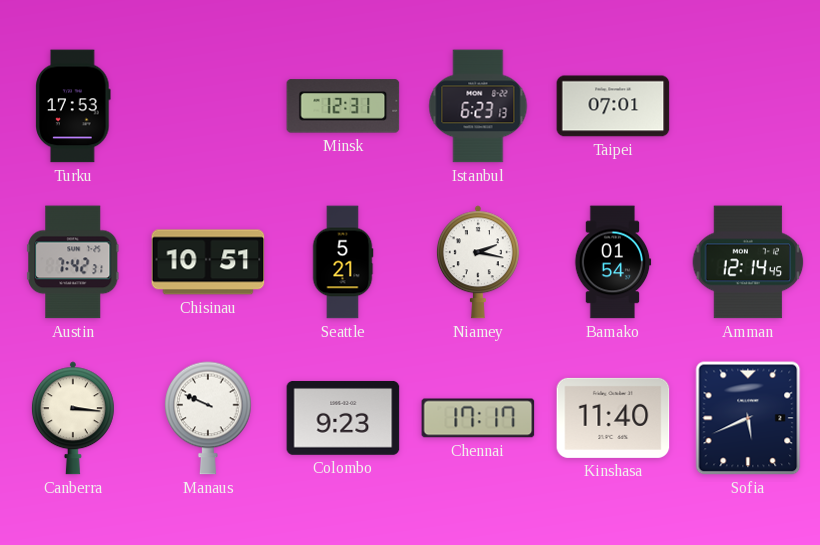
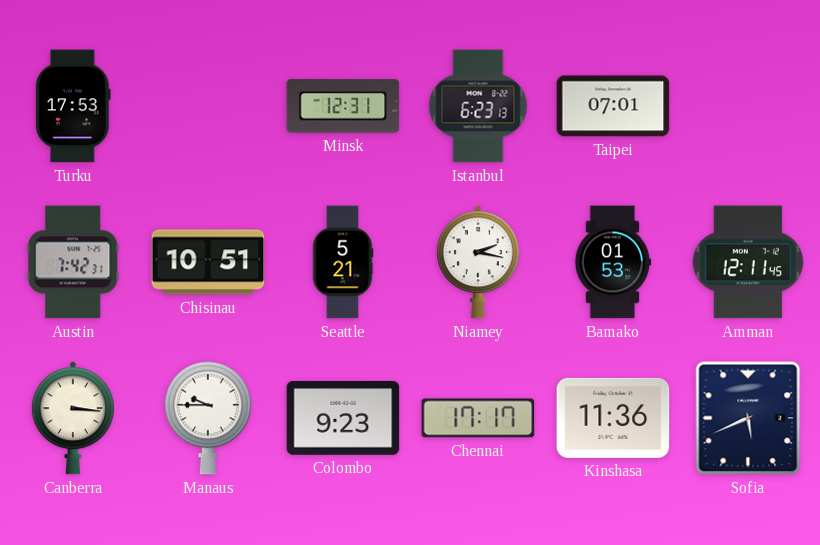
Bamako: 01:54 -> 01:53
Amman: 12:14 -> 12:11
Manaus: 9:49 -> 9:45
Kinshasa: 11:40 -> 11:36
